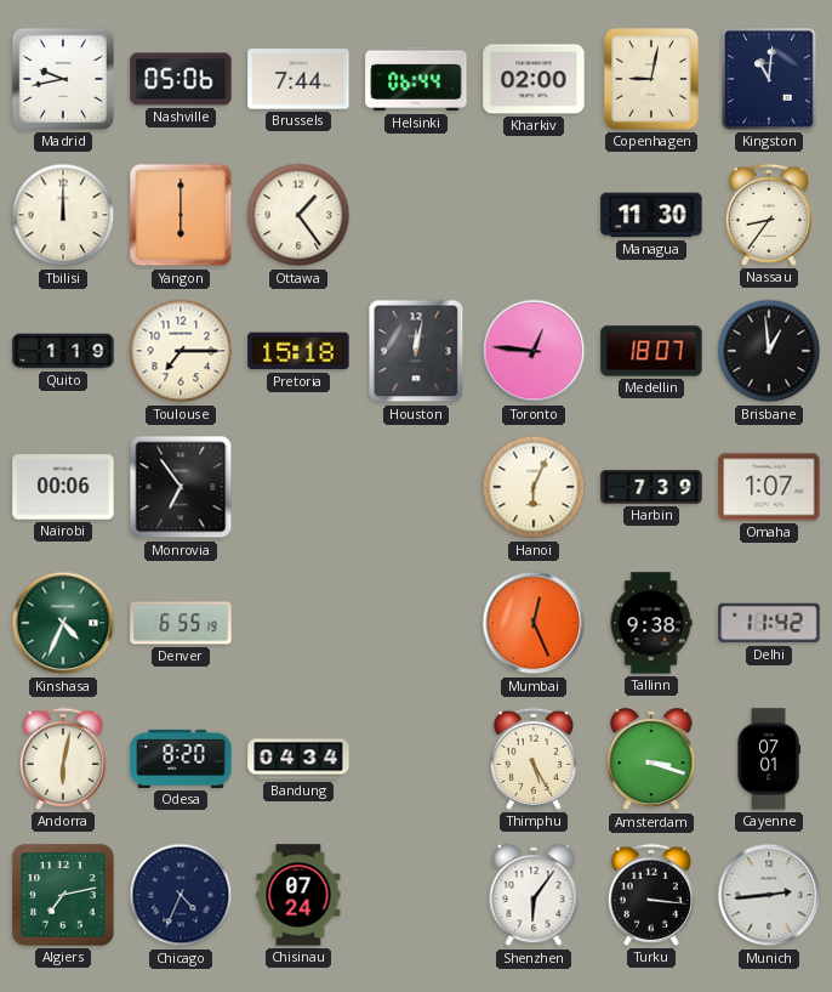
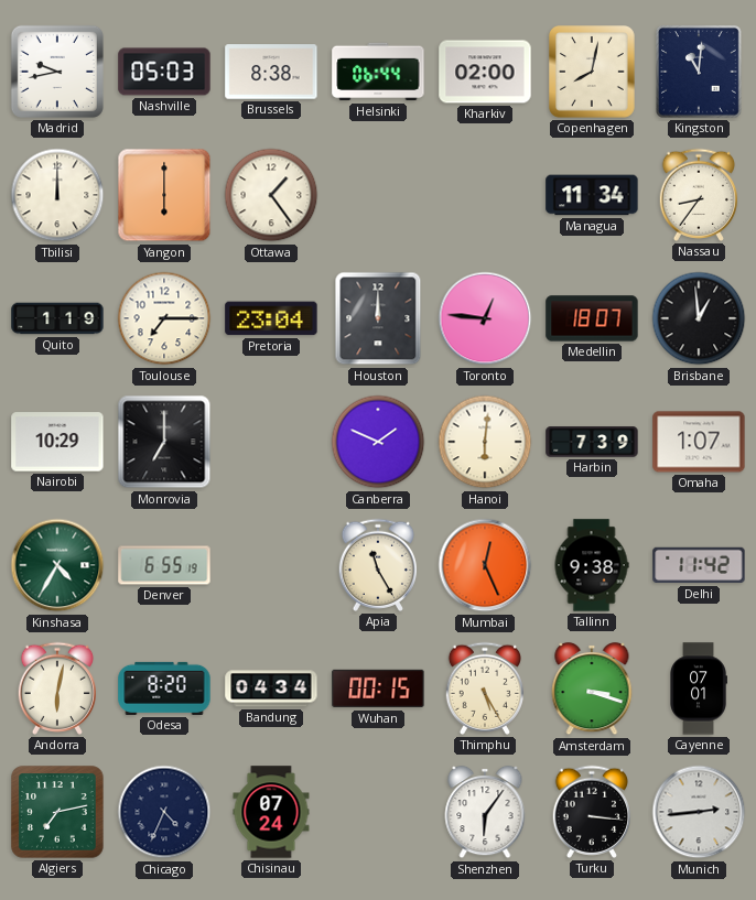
Nashville: 05:06 -> 05:03
Brussels: 7:44 -> 8:38
Copenhagen: 9:02 -> 8:02
Managua: 11:30 -> 11:34
Pretoria: 15:18 -> 23:04
Houston: 12:02 -> 12:00
Nairobi: 00:06 -> 10:29
Monrovia: 6:54 -> 7:00
Canberra: none -> 1:49
Hanoi: 6:04 -> 6:01
Kinshasa: 4:34 -> 4:35
Apia: none -> 11:25
Wuhan: none -> 00:15
